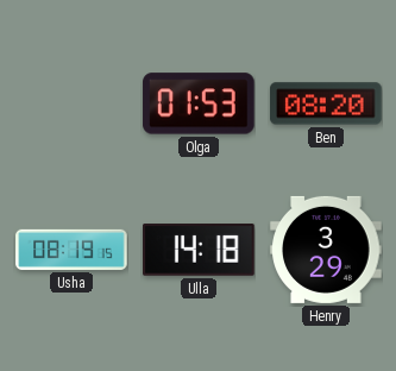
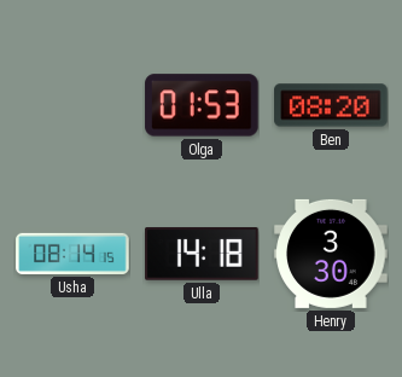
Usha: 08:19 -> 08:14
Henry: 3:29 -> 3:30
